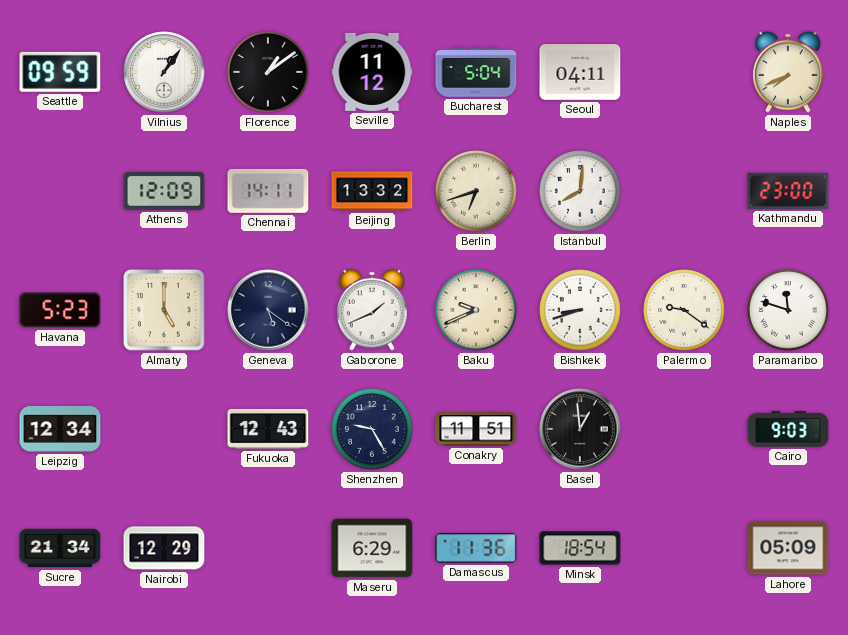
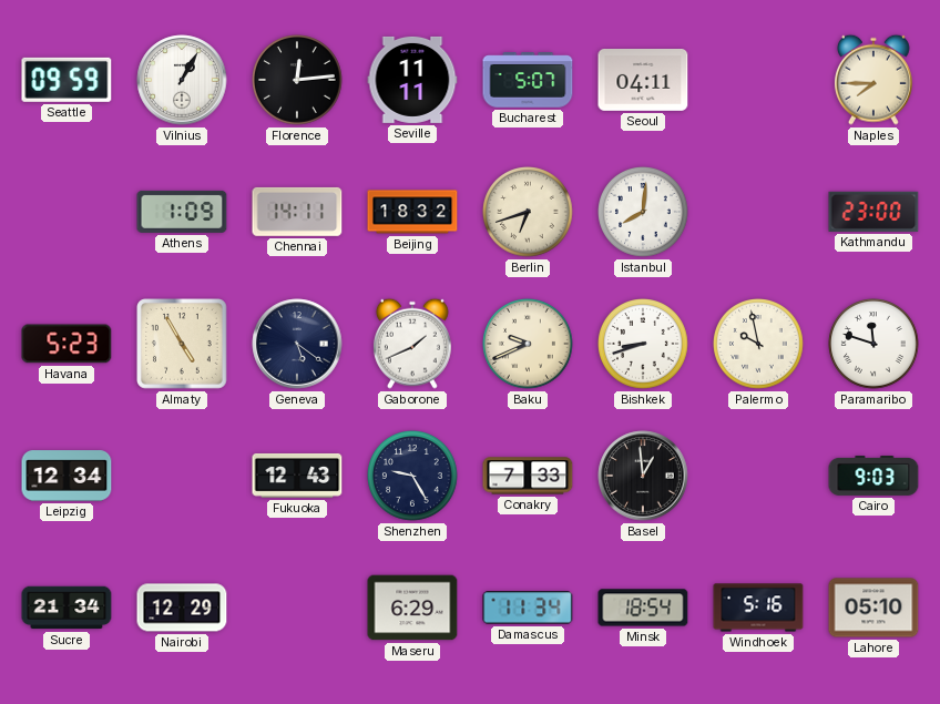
Vilnius: 1:06 -> 1:05
Florence: 1:09 -> 12:14
Seville: 11:12 -> 11:11
Bucharest: 5:04 -> 5:07
Naples: 7:41 -> 7:45
Athens: 12:09 -> 1:09
Beijing: 13:32 -> 18:32
Almaty: 5:00 -> 4:55
Palermo: 9:21 -> 9:58
Conakry: 11:51 -> 7:33
Damascus: 11:36 -> 11:34
Windhoek: none -> 5:16
Lahore: 05:09 -> 05:10
